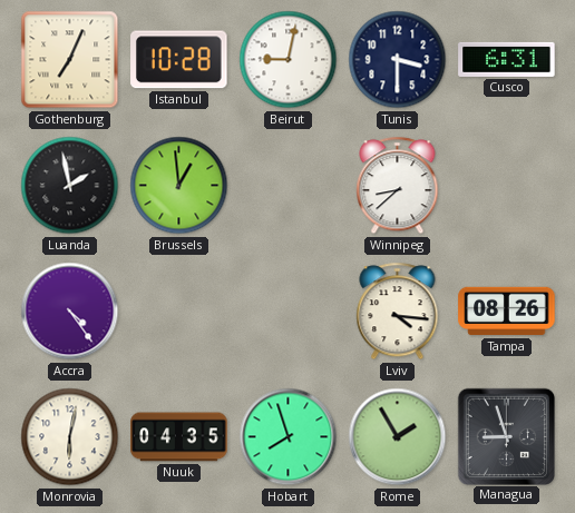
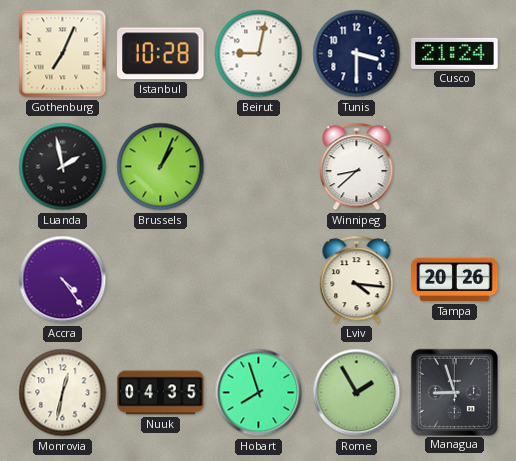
Cusco: 6:31 -> 21:24
Brussels: 12:59 -> 1:04
Tampa: 08:26 -> 20:26
Monrovia: 6:02 -> 12:32
